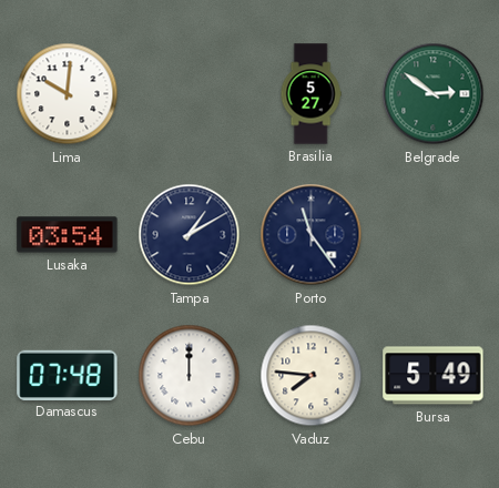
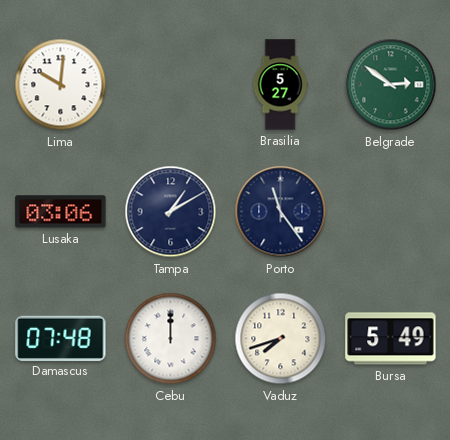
Lusaka: 03:54 -> 03:06
Vaduz: 7:46 -> 7:42
